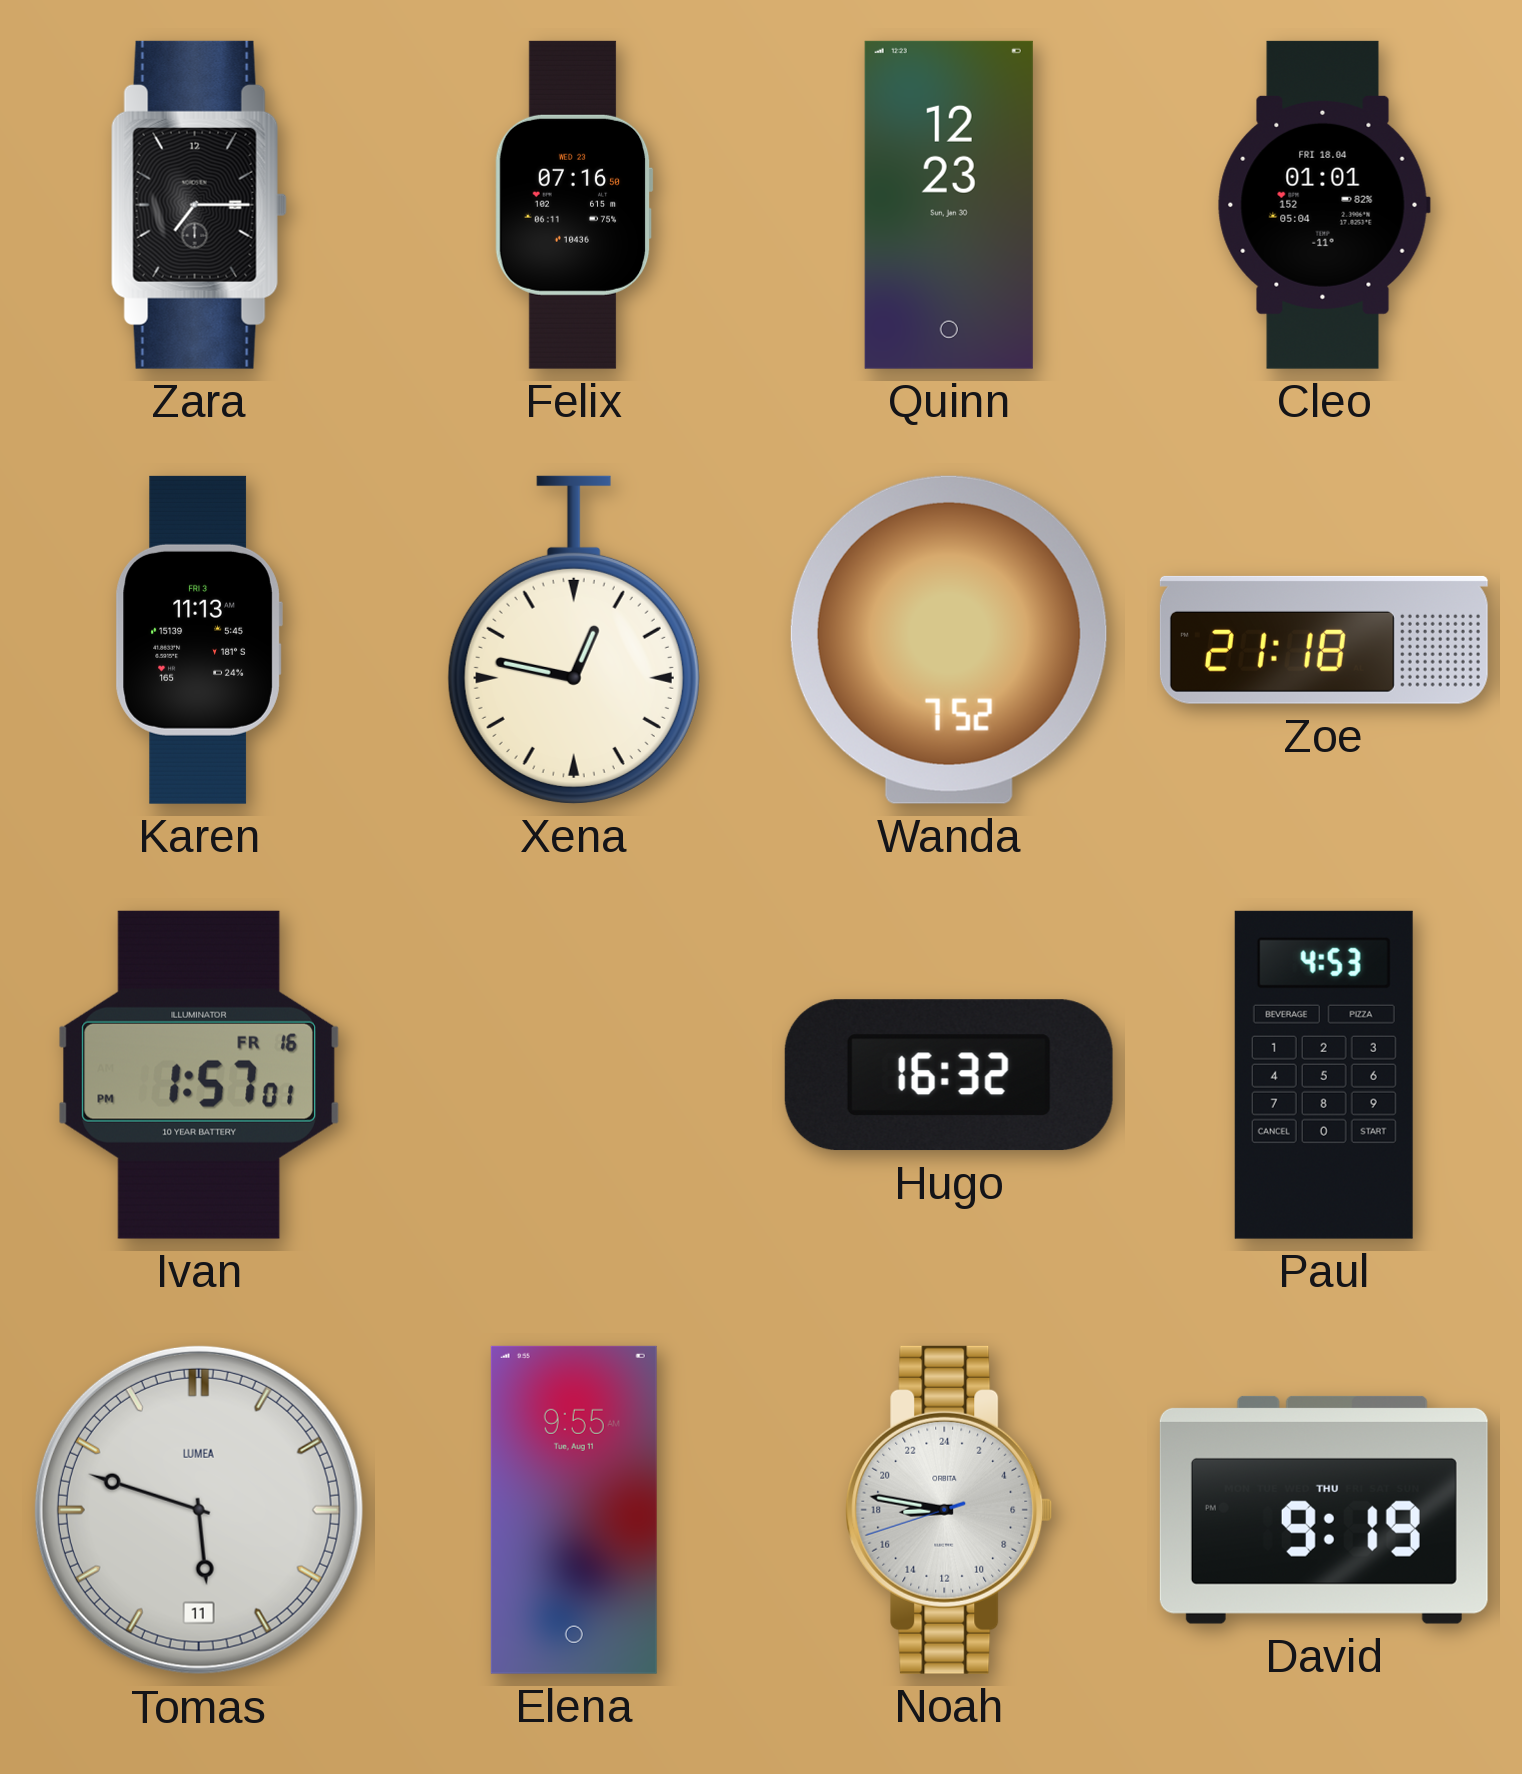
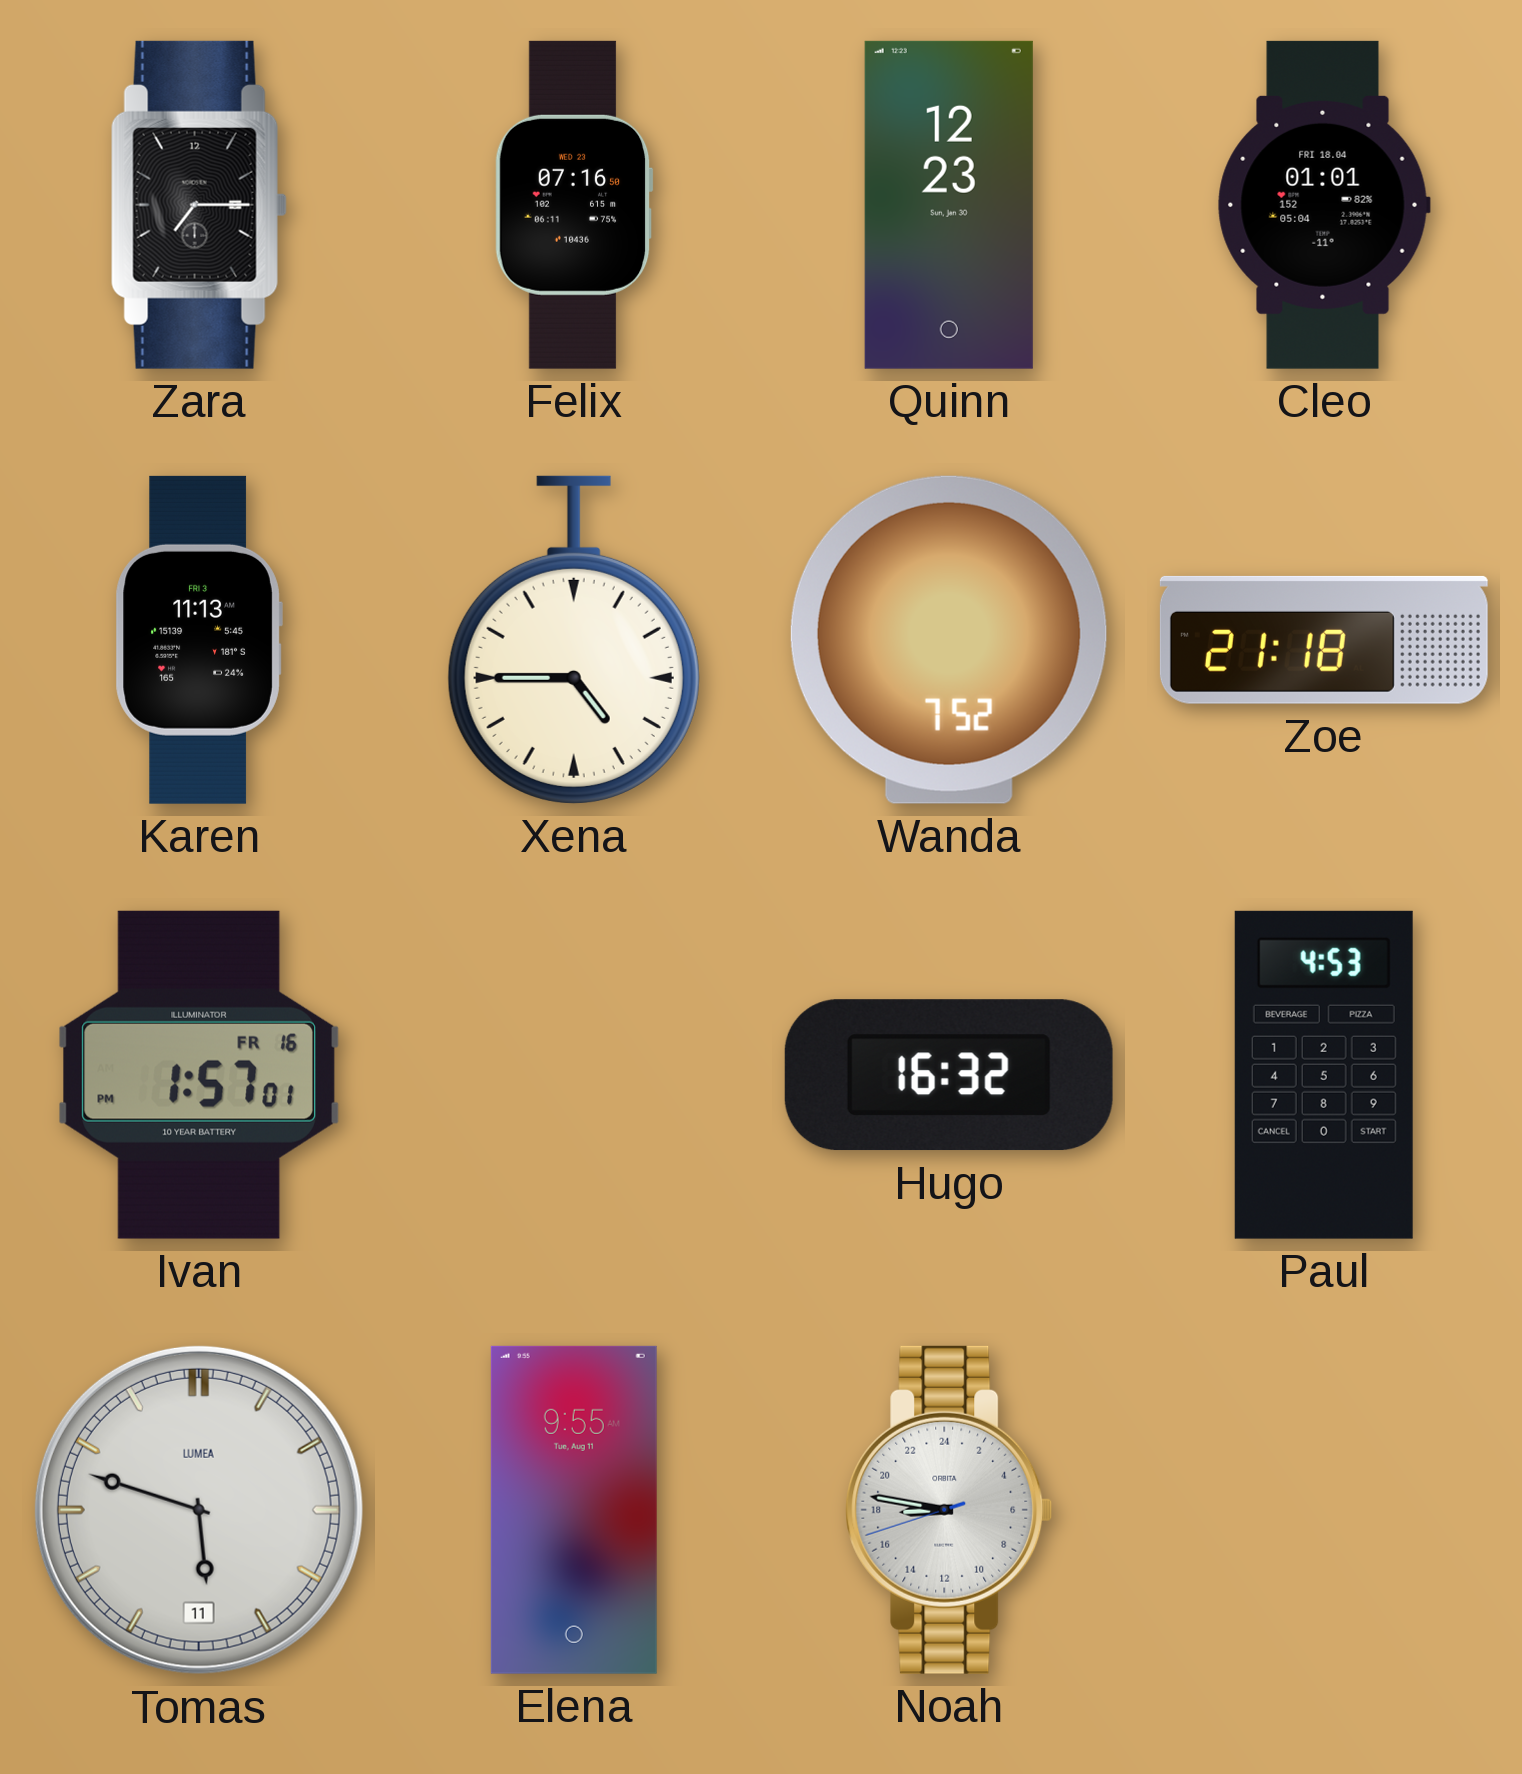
Xena: 12:47 -> 4:45
David: 9:19 -> none
